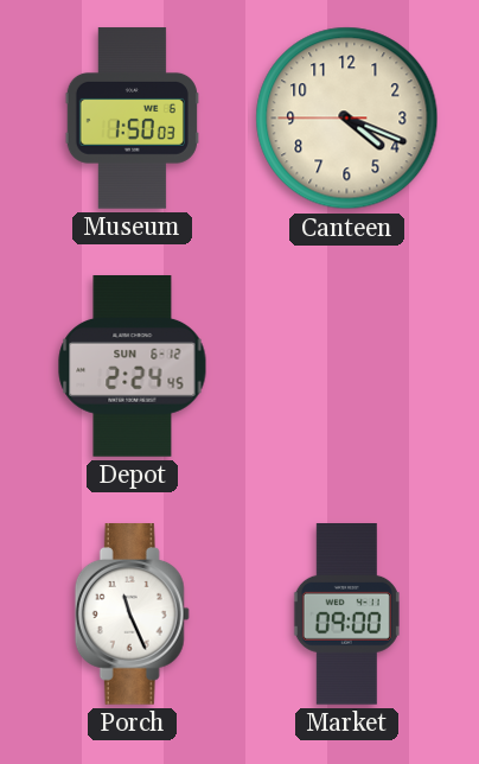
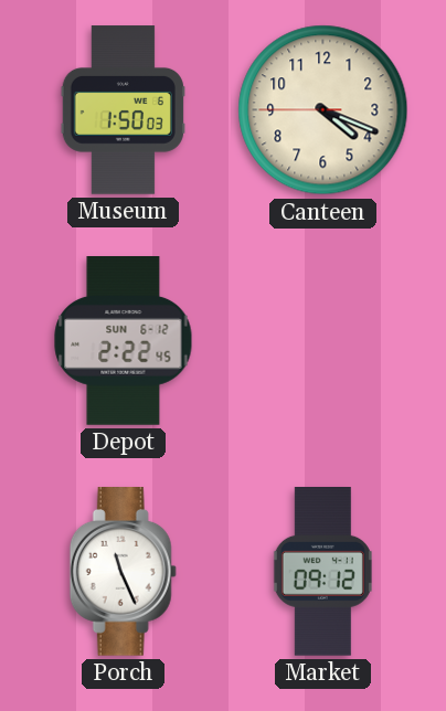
Depot: 2:24 -> 2:22
Market: 09:00 -> 09:12
